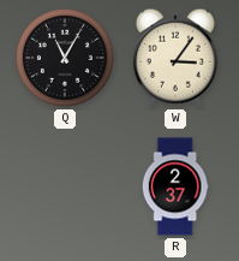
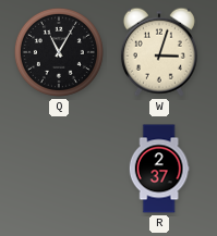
W: 3:06 -> 3:03
